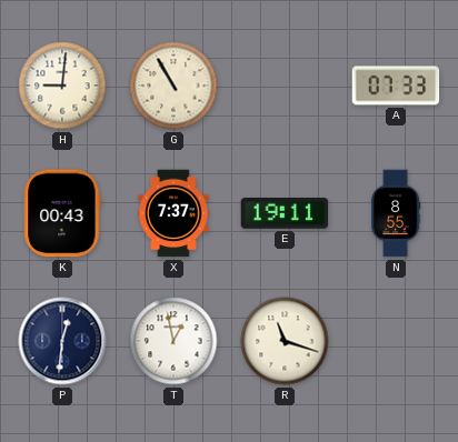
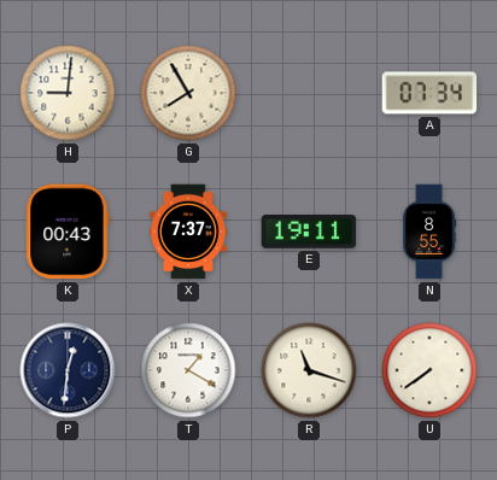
G: 10:55 -> 7:55
A: 07:33 -> 07:34
T: 12:58 -> 1:20
U: none -> 7:39
